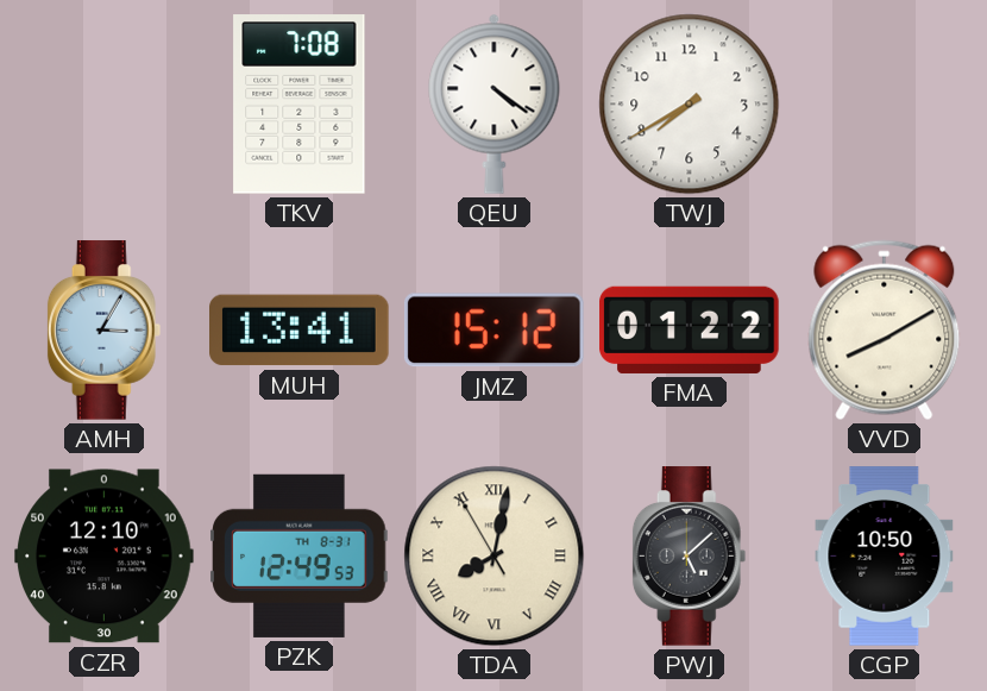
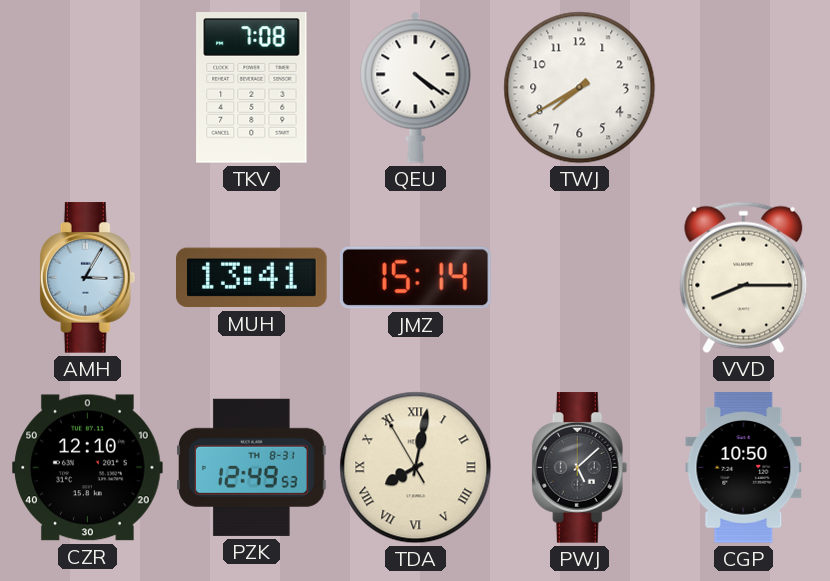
JMZ: 15:12 -> 15:14
FMA: 01:22 -> none
VVD: 8:10 -> 8:15
